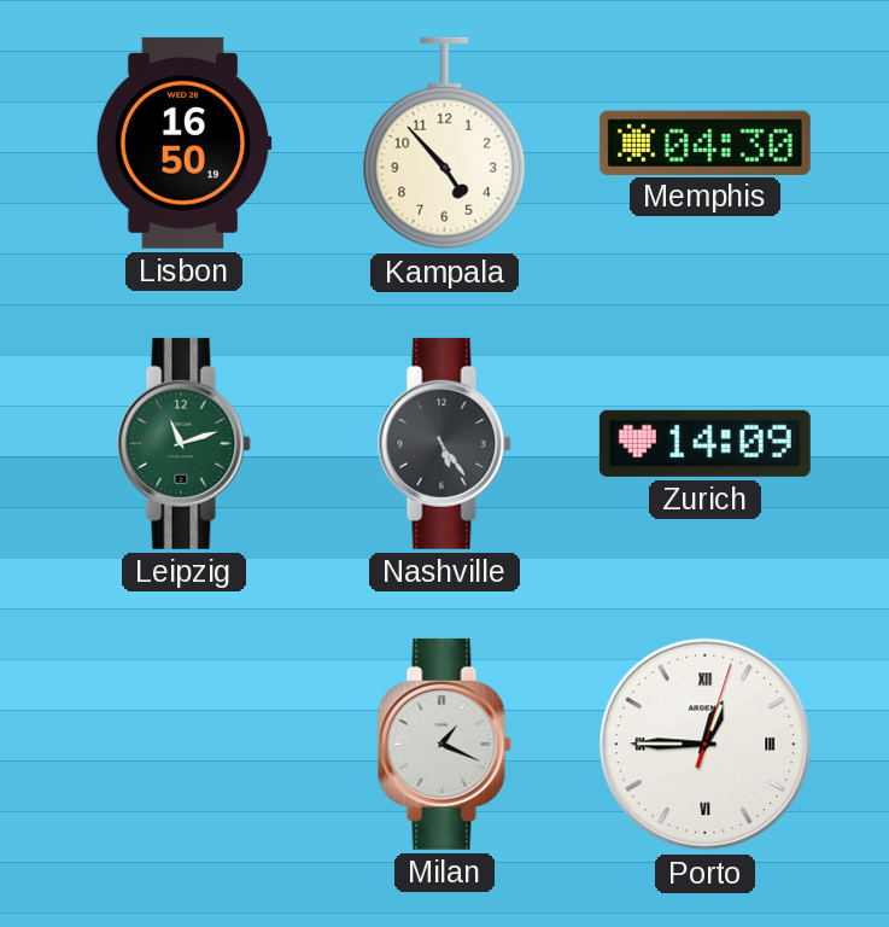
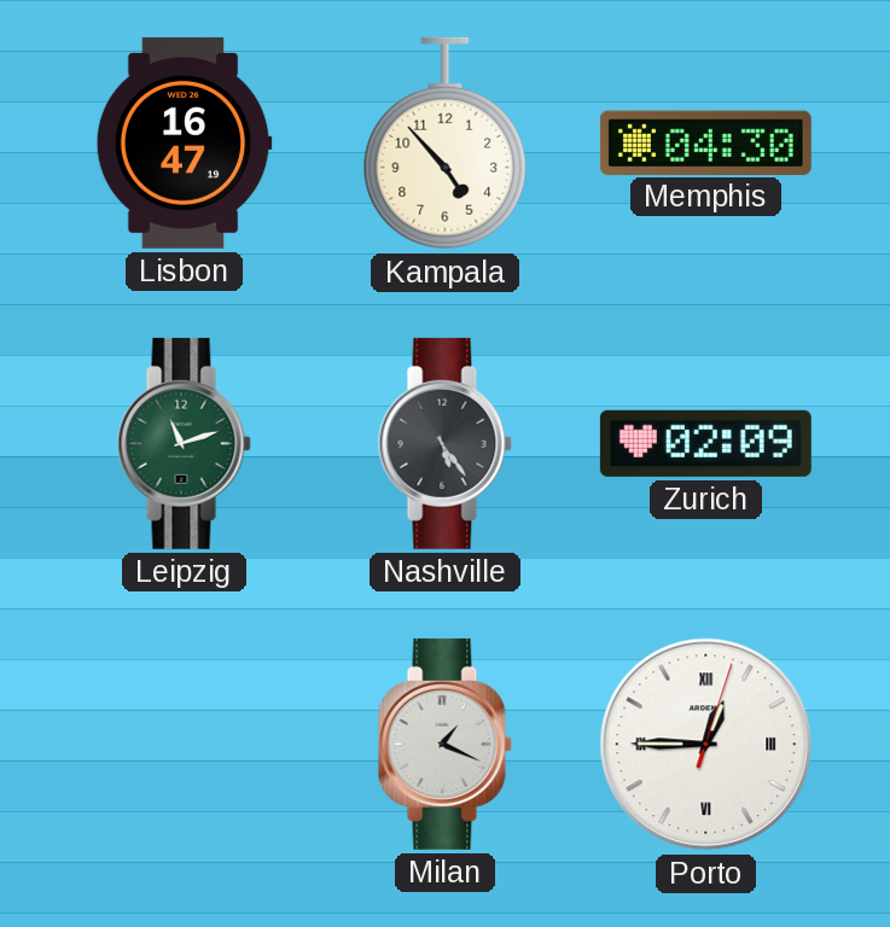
Lisbon: 16:50 -> 16:47
Zurich: 14:09 -> 02:09
